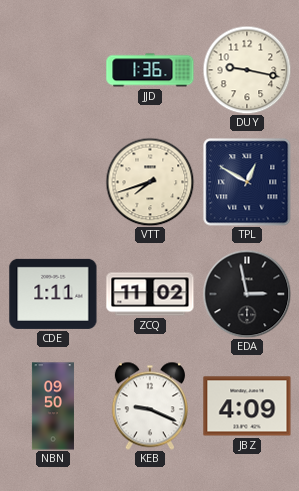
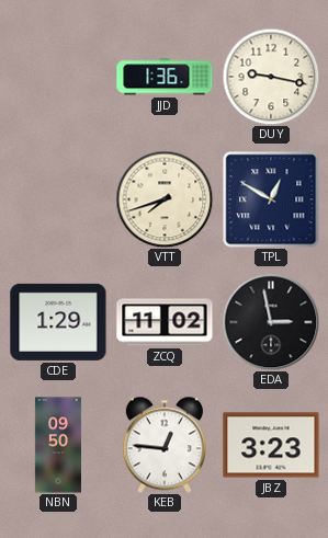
CDE: 1:11 -> 1:29
KEB: 9:19 -> 12:46
JBZ: 4:09 -> 3:23
